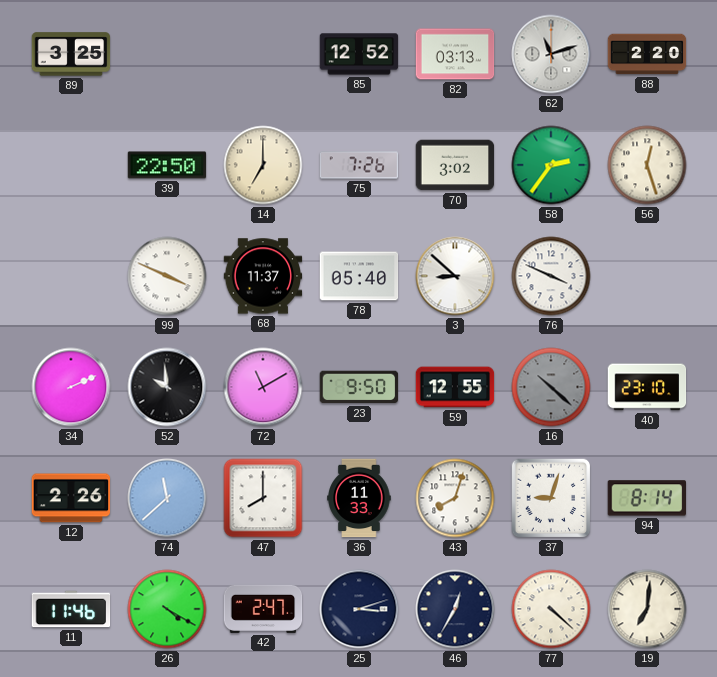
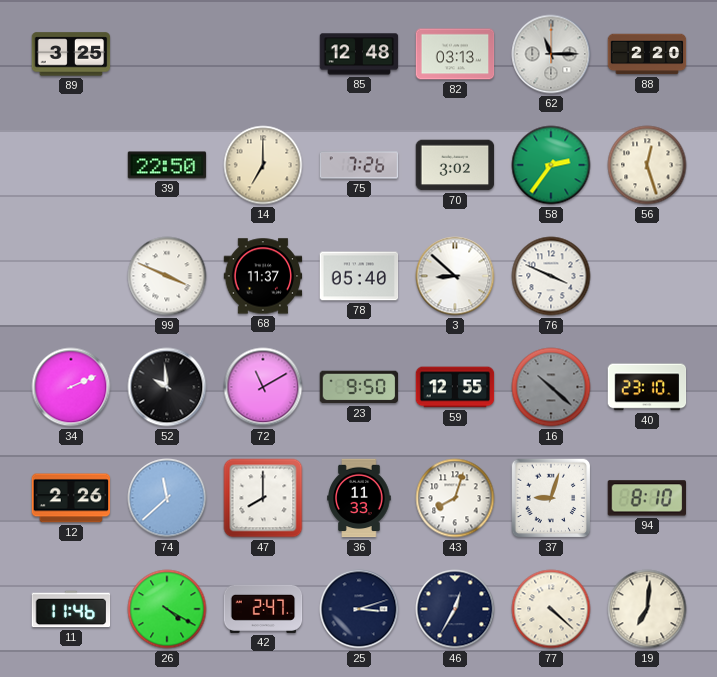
85: 12:52 -> 12:48
62: 11:12 -> 11:15
94: 8:14 -> 8:10
